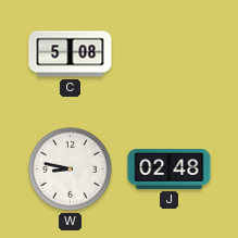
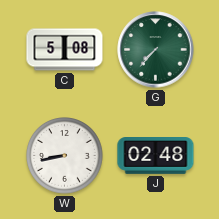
G: none -> 7:37
W: 8:47 -> 8:43
